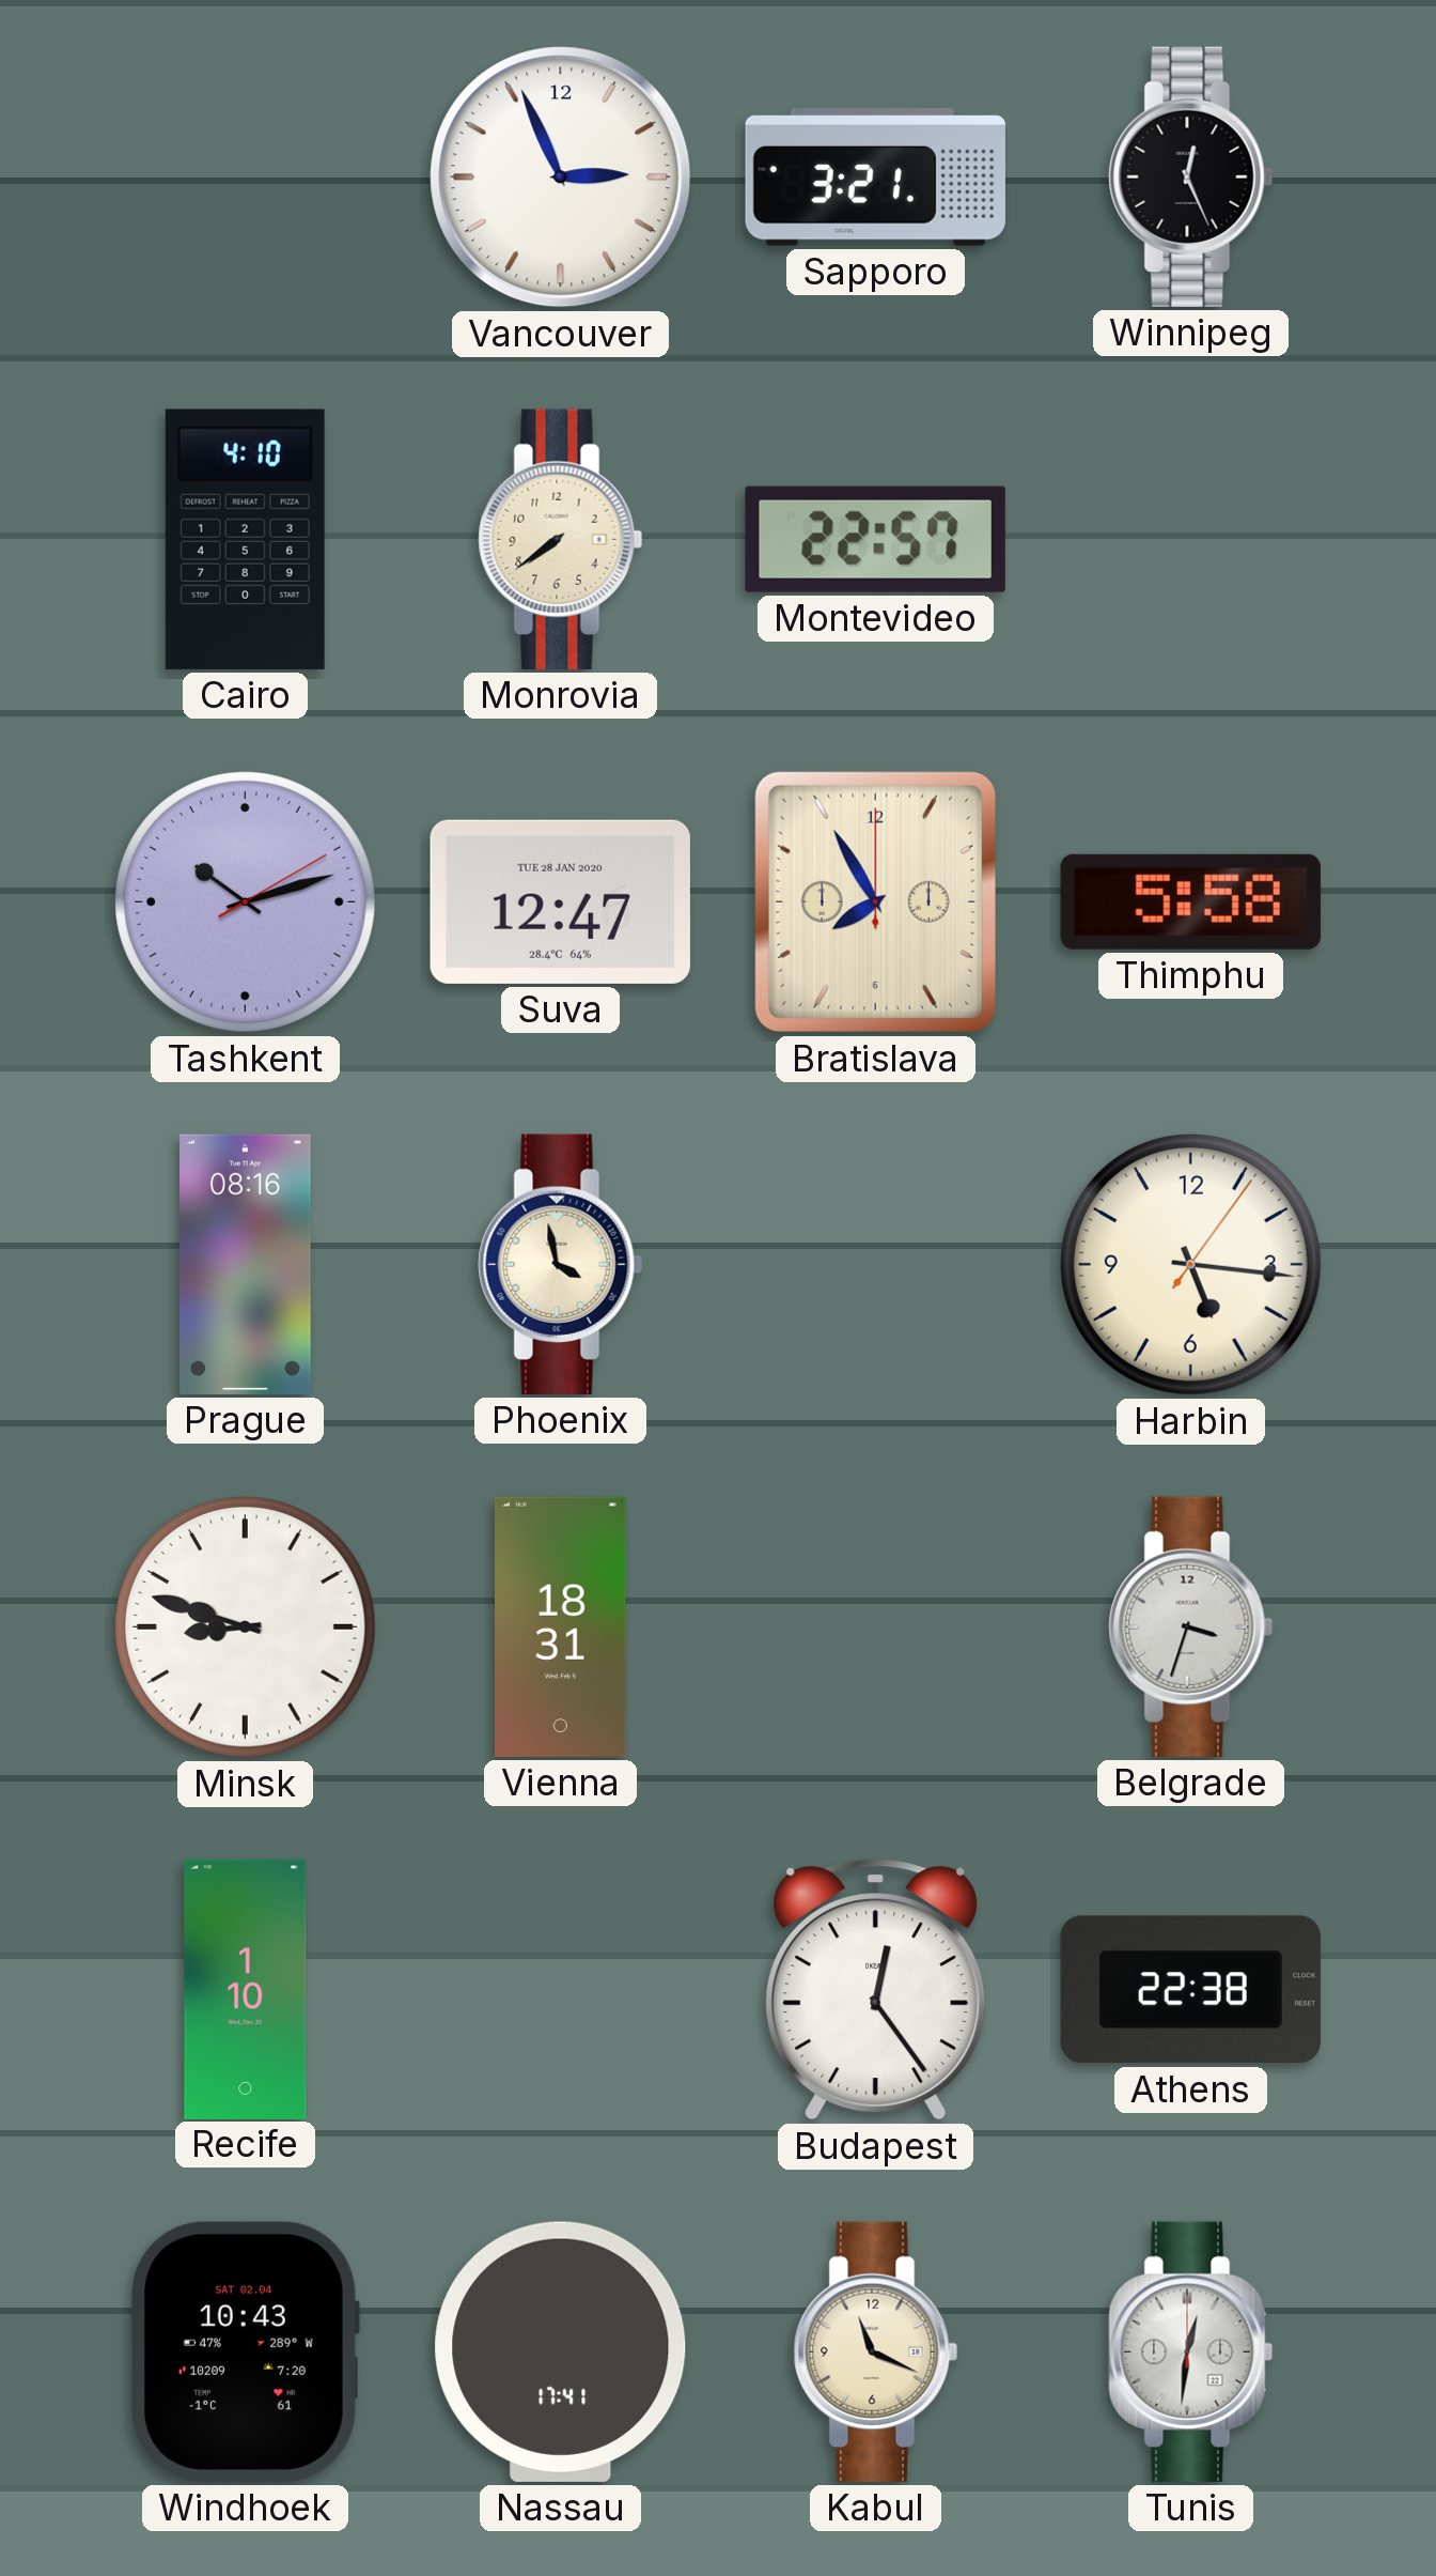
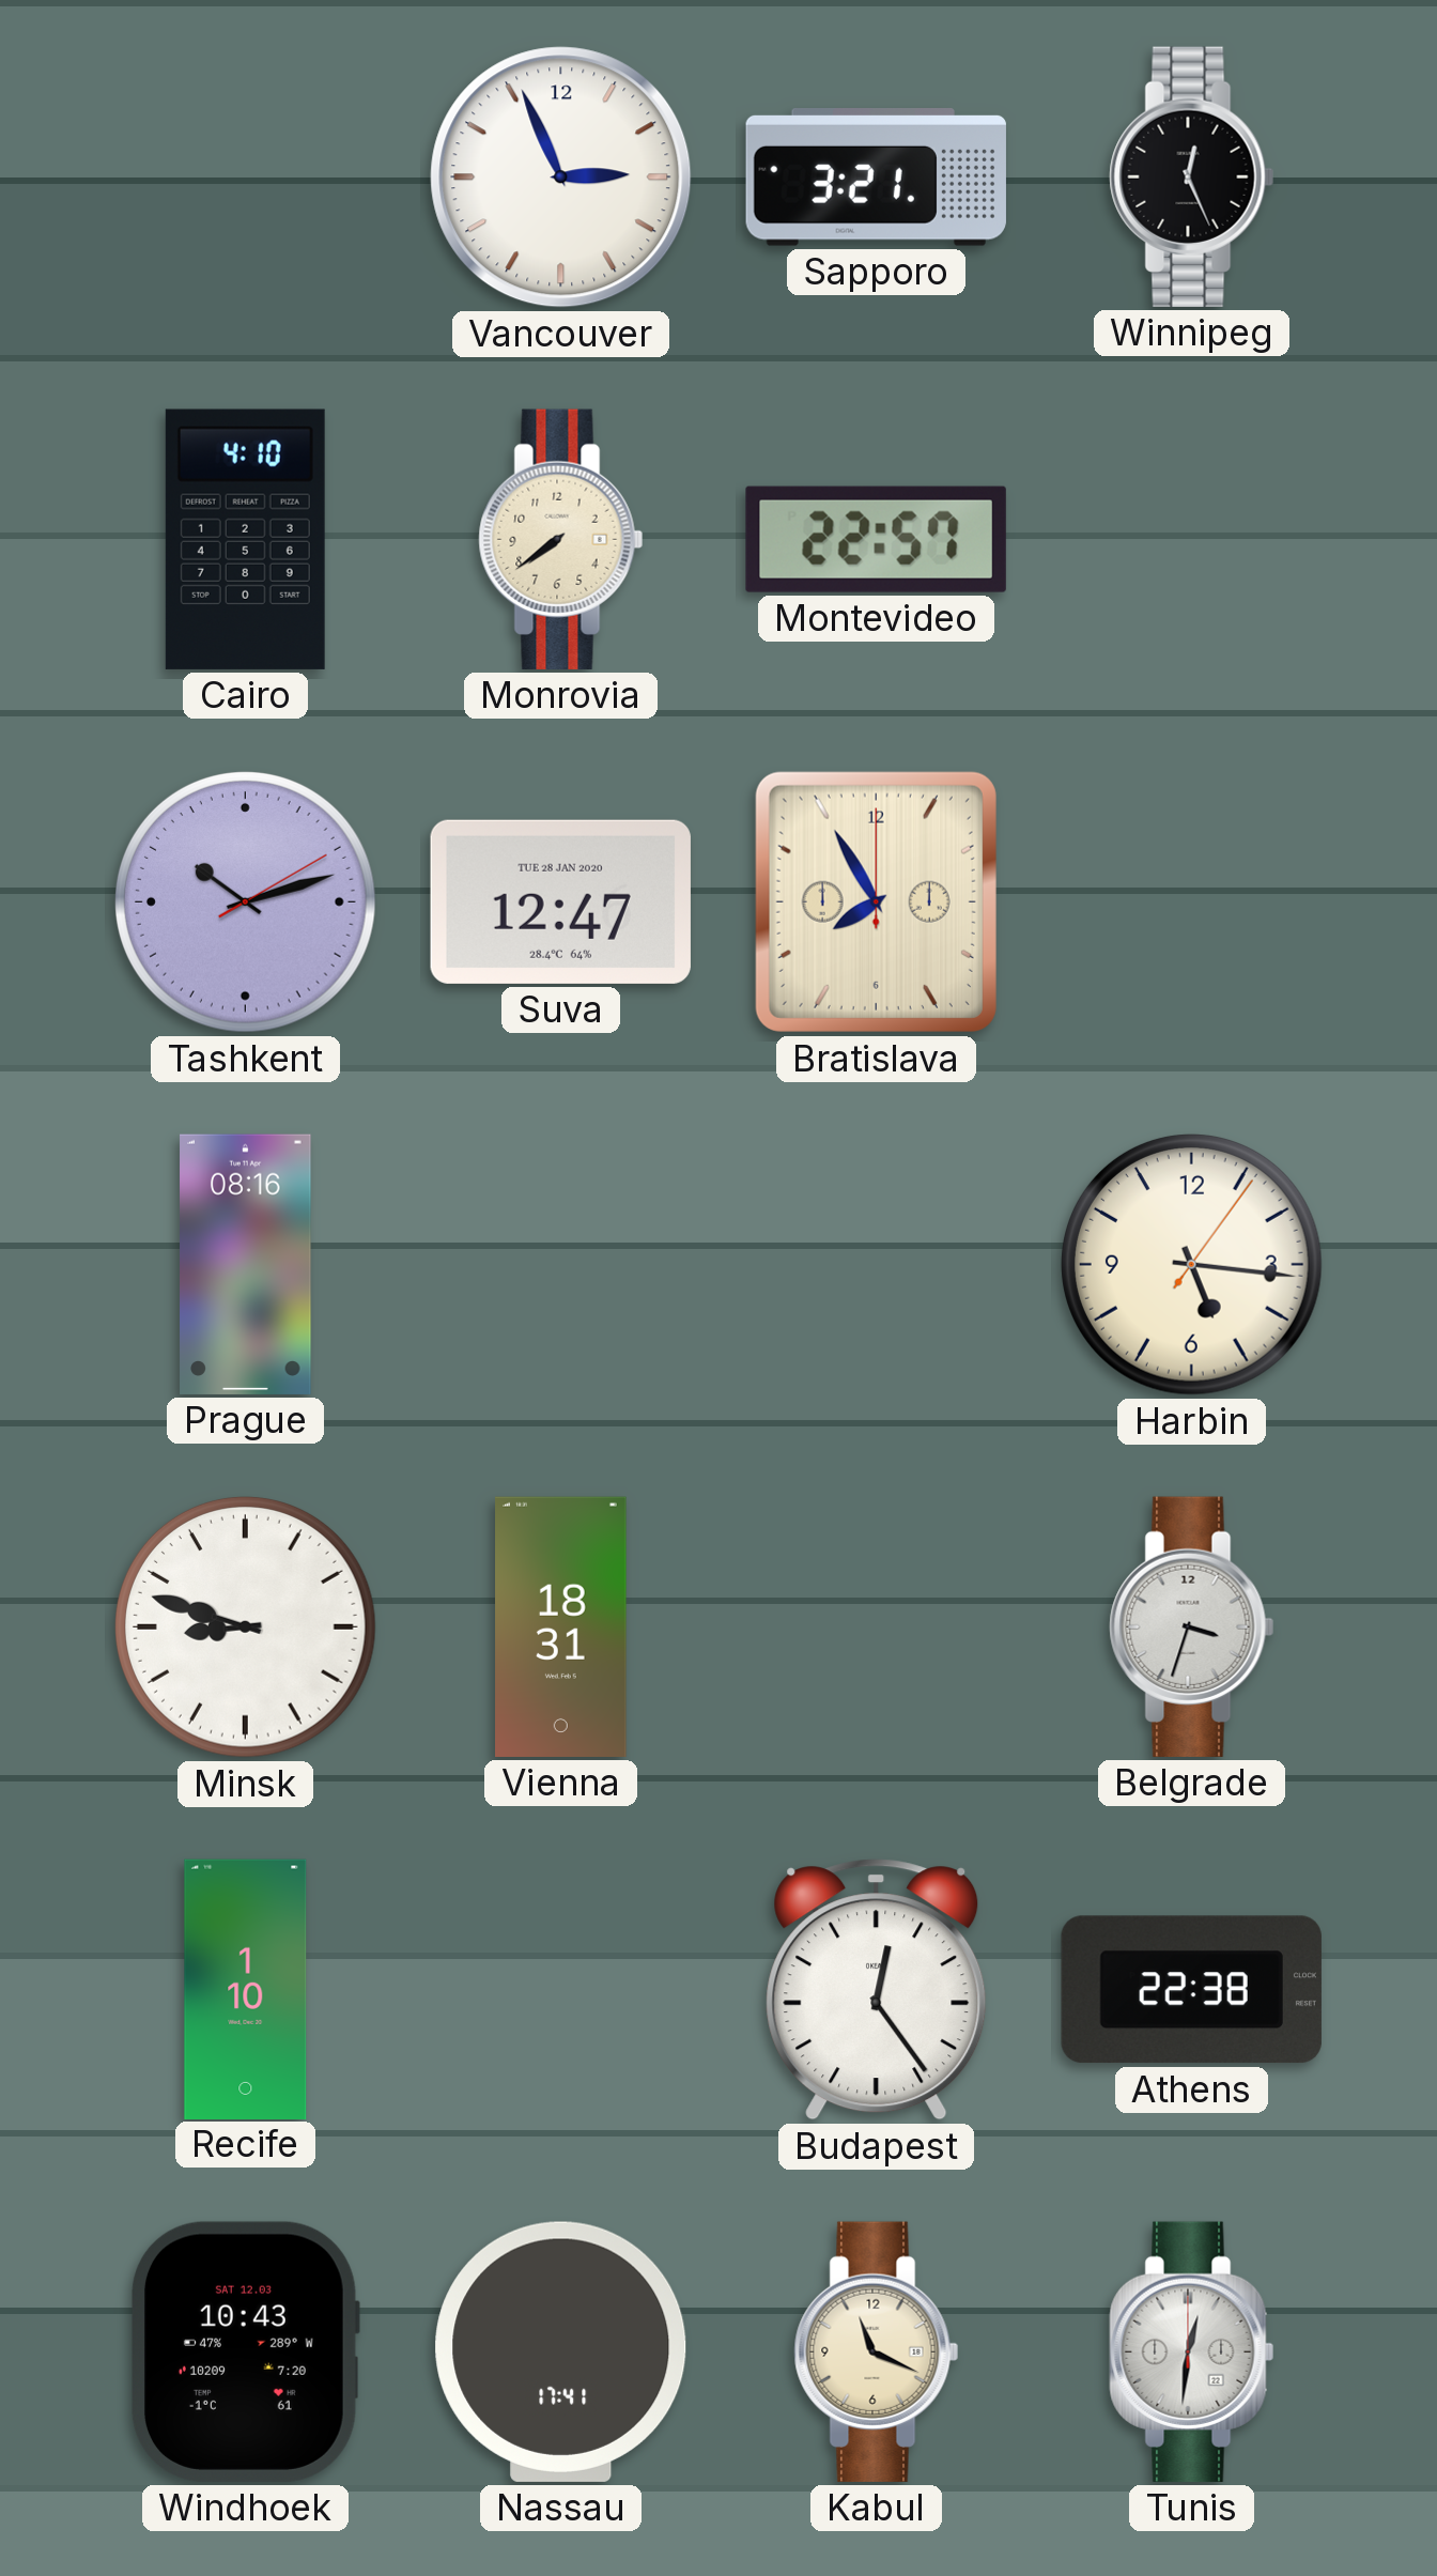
Thimphu: 5:58 -> none
Phoenix: 3:58 -> none
Windhoek date: SAT 02.04 -> SAT 12.03
